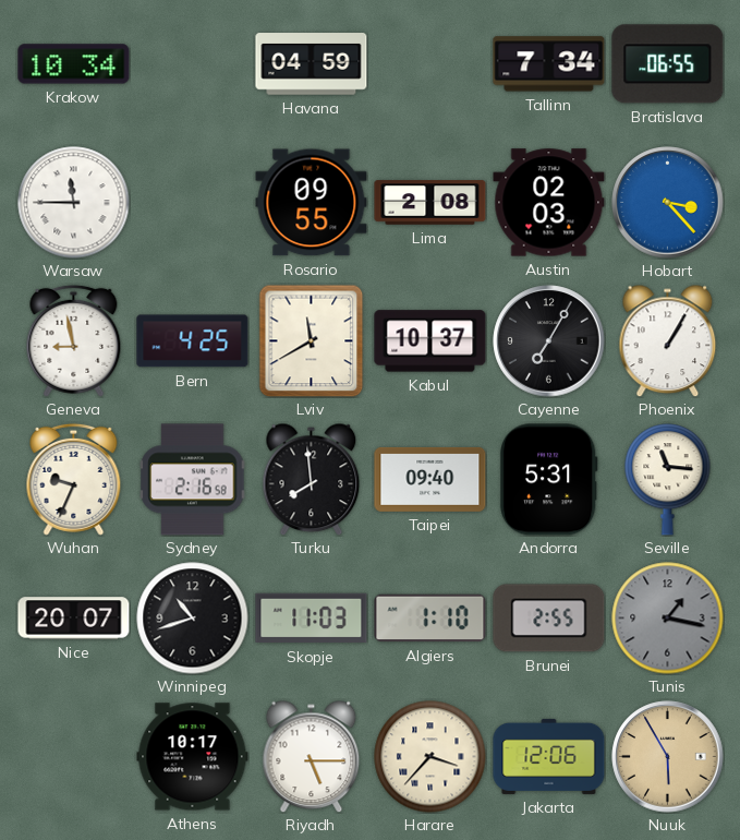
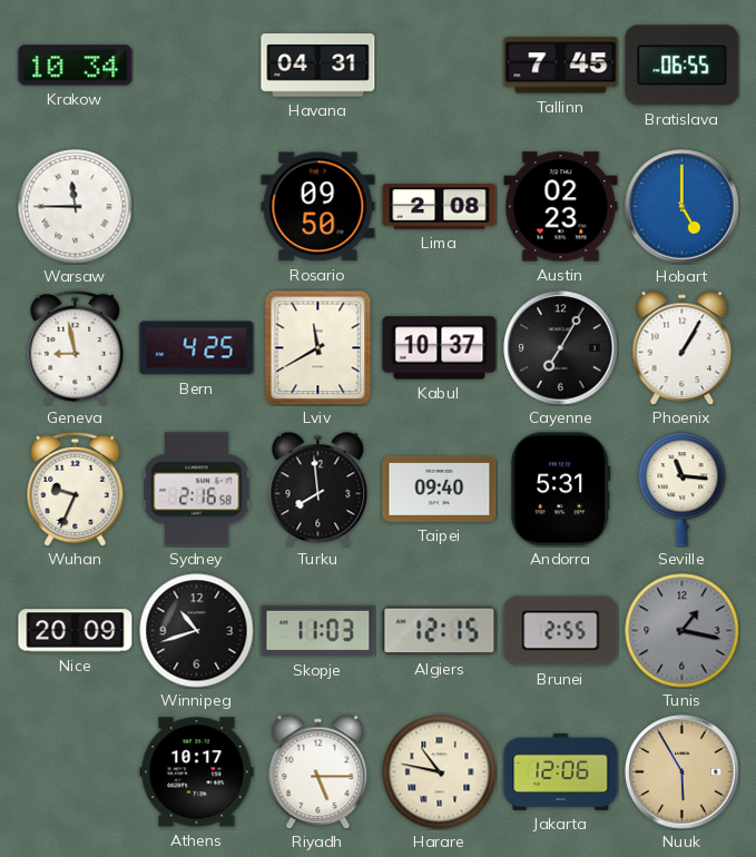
Havana: 04:59 -> 04:31
Tallinn: 7:34 -> 7:45
Rosario: 09:55 -> 09:50
Austin: 02:03 -> 02:23
Hobart: 3:23 -> 5:00
Nice: 20:07 -> 20:09
Algiers: 1:10 -> 12:15
Harare: 3:37 -> 10:47
